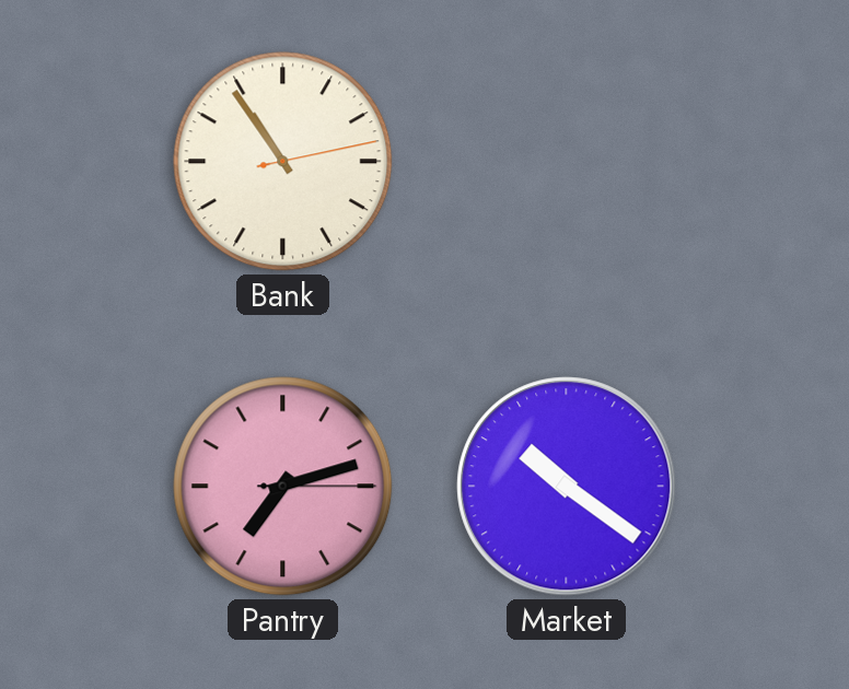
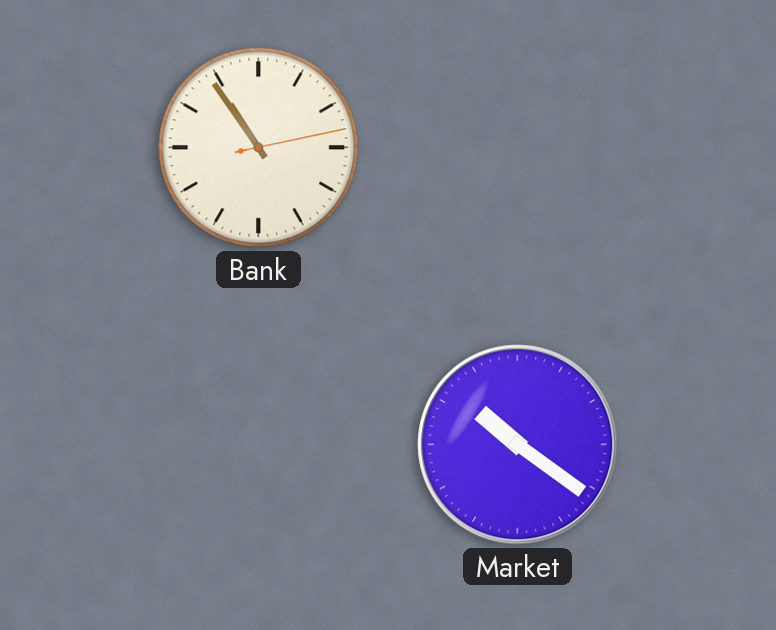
Pantry: 7:12 -> none
